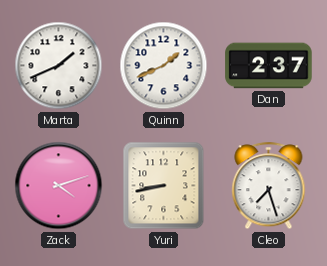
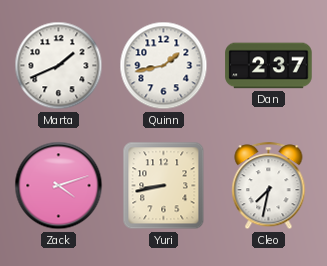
Quinn: 1:41 -> 1:43
Cleo: 7:27 -> 7:32
